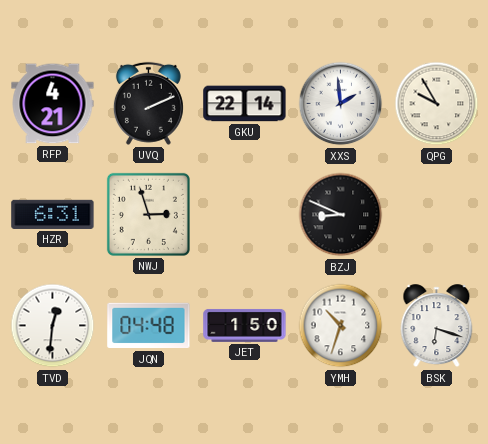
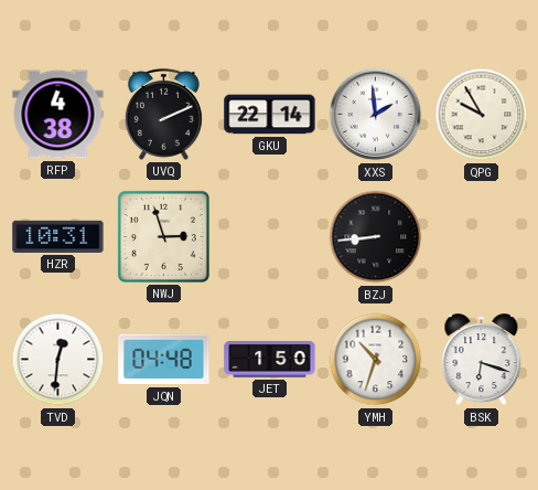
RFP: 4:21 -> 4:38
HZR: 6:31 -> 10:31
BZJ: 8:49 -> 8:44
